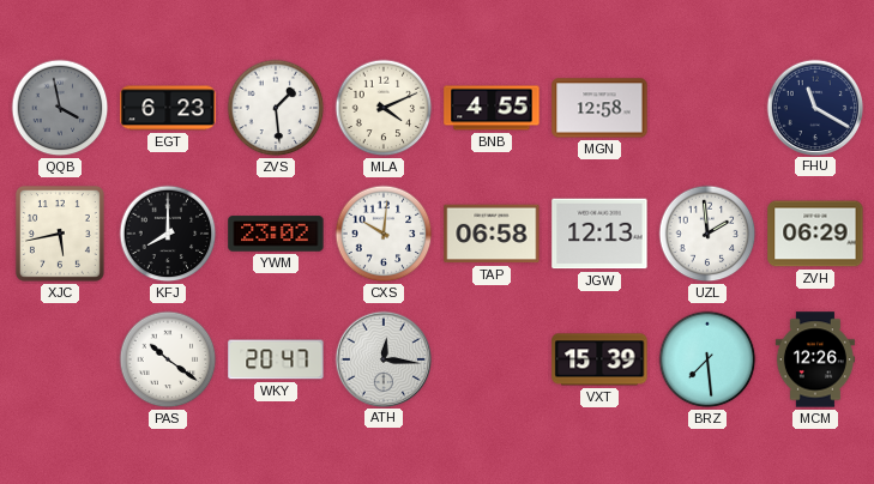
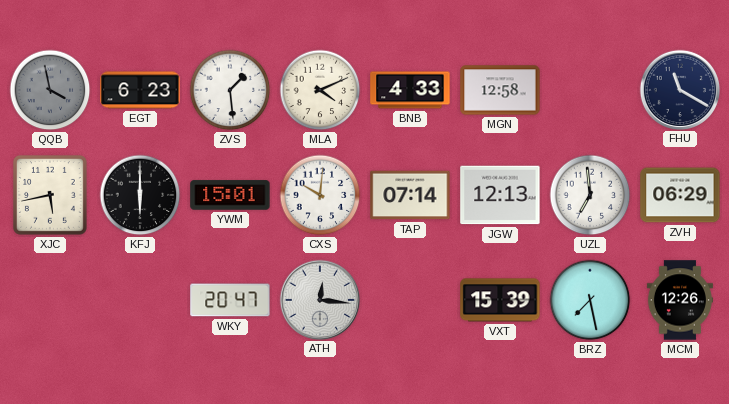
BNB: 4:55 -> 4:33
KFJ: 8:00 -> 6:00
YWM: 23:02 -> 15:01
TAP: 06:58 -> 07:14
UZL: 1:59 -> 6:59
PAS: 10:21 -> none
BRZ: 7:29 -> 7:28
